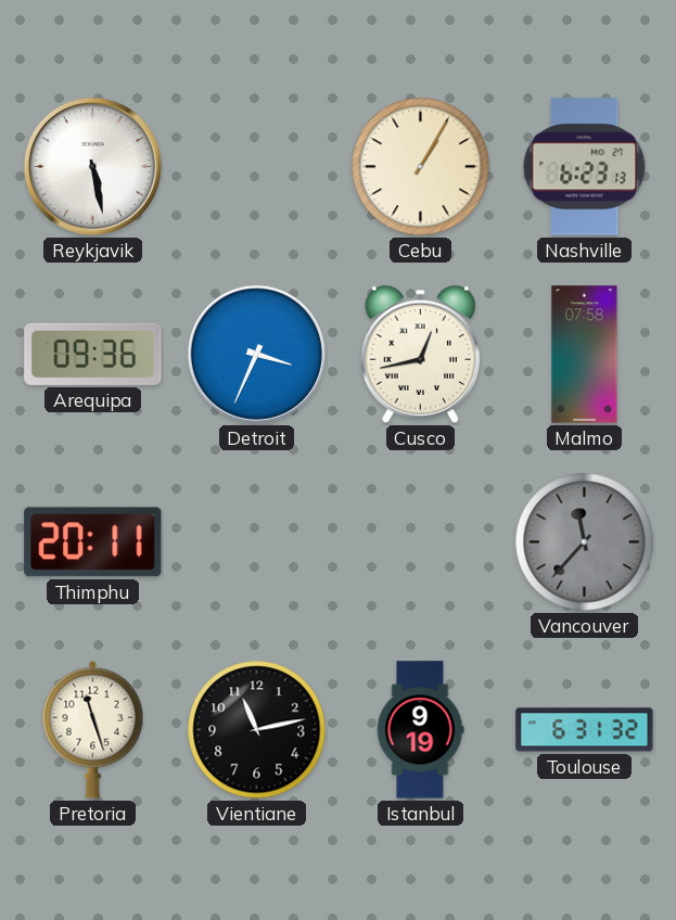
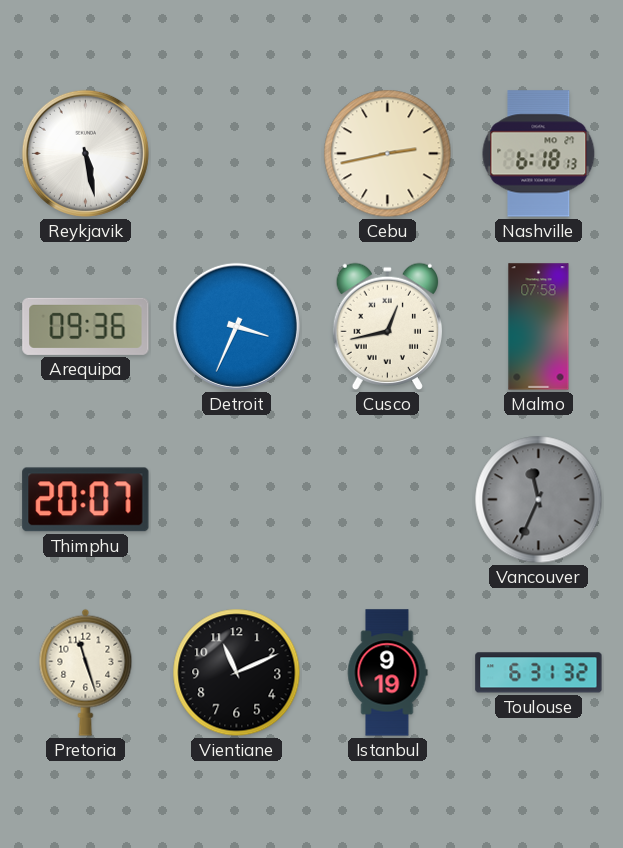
Cebu: 1:05 -> 2:43
Nashville: 6:23 -> 6:18
Thimphu: 20:11 -> 20:07
Vancouver: 11:37 -> 11:34
Vientiane: 11:13 -> 11:11
